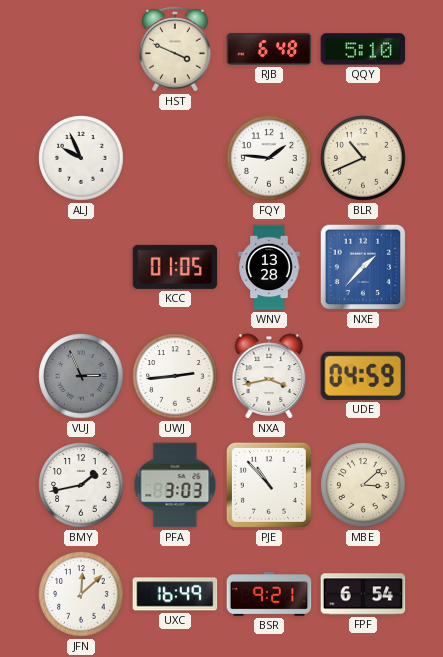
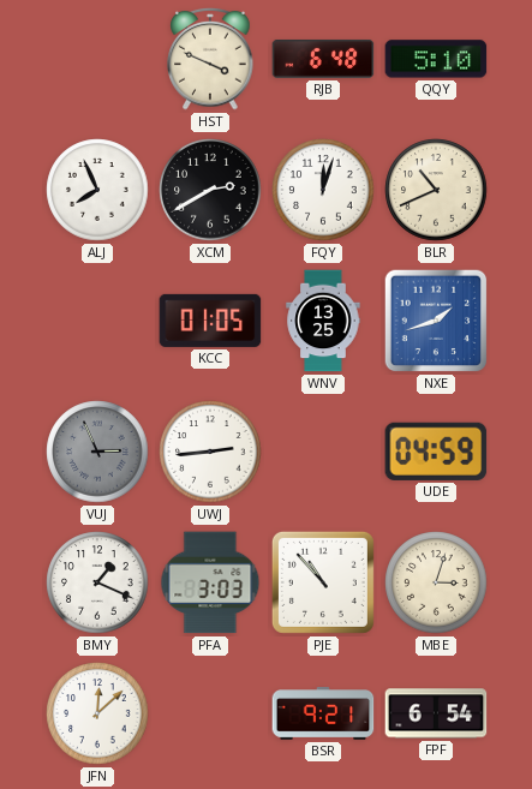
ALJ: 9:56 -> 7:56
XCM: none -> 2:40
FQY: 1:46 -> 12:03
WNV: 13:28 -> 13:25
NXE: 1:37 -> 1:42
NXA: 3:43 -> none
BMY: 1:43 -> 1:19
MBE: 3:08 -> 3:03
UXC: 16:49 -> none
